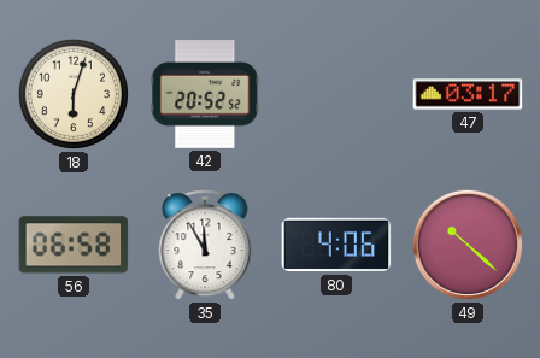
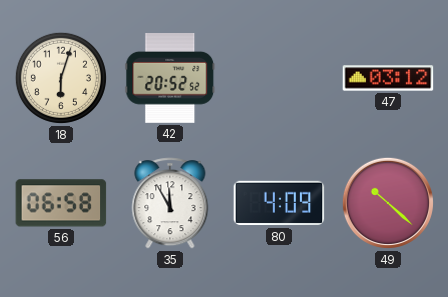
47: 03:17 -> 03:12
80: 4:06 -> 4:09
